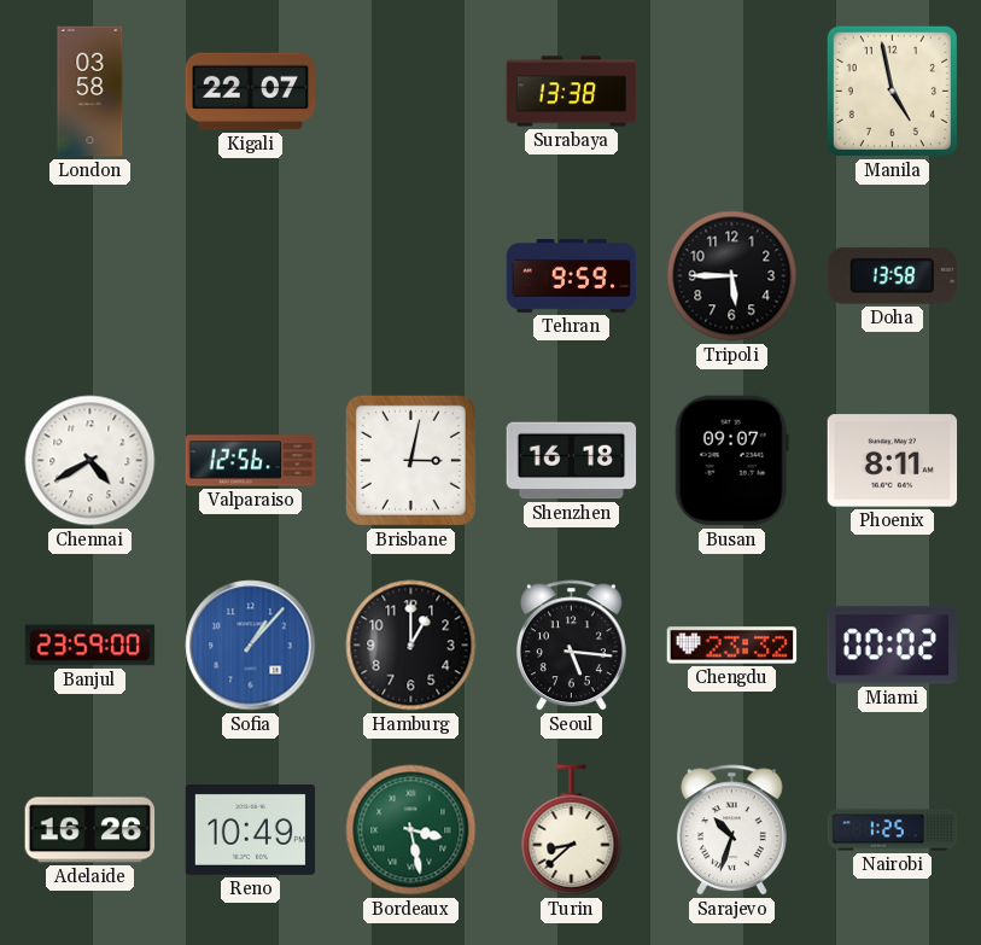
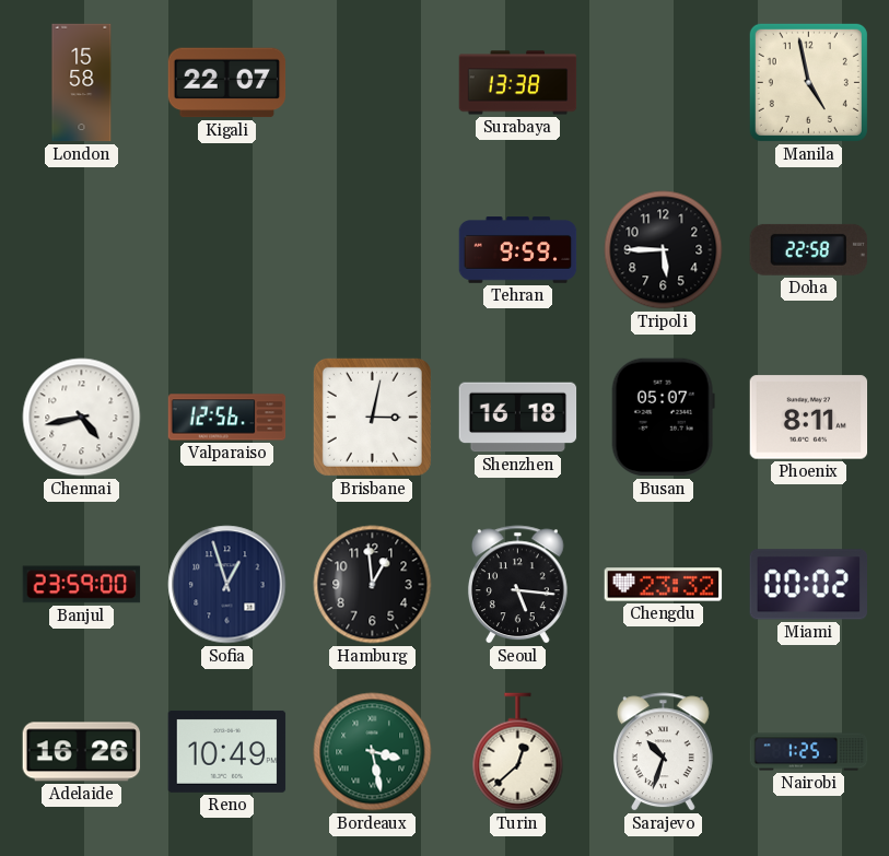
London: 03:58 -> 15:58
Doha: 13:58 -> 22:58
Chennai: 4:40 -> 4:43
Busan: 09:07 -> 05:07
Sofia: 1:07 -> 12:57
Sofia dial: blue -> navy
Hamburg: 1:00 -> 12:59
Turin: 8:38 -> 12:38
